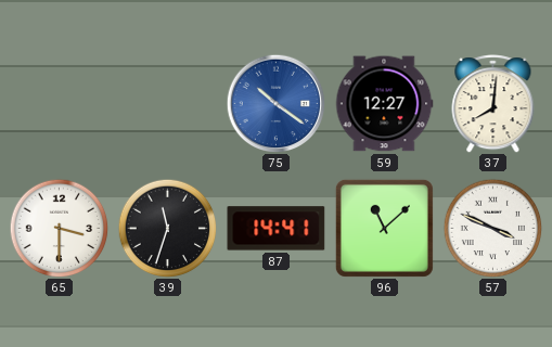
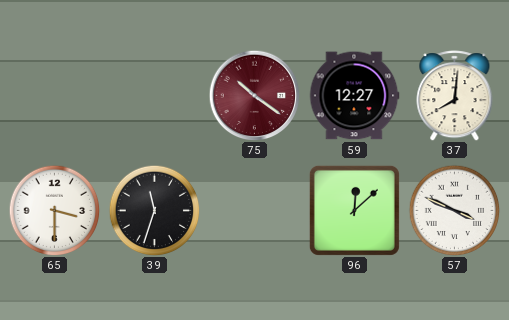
75 dial: blue -> burgundy
87: 14:41 -> none
96: 11:08 -> 12:08
